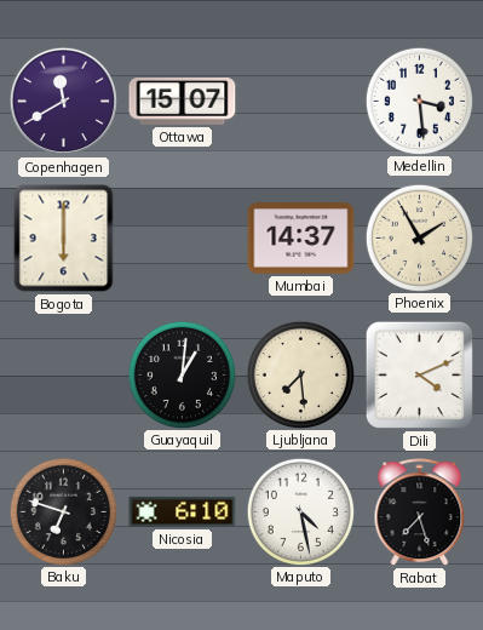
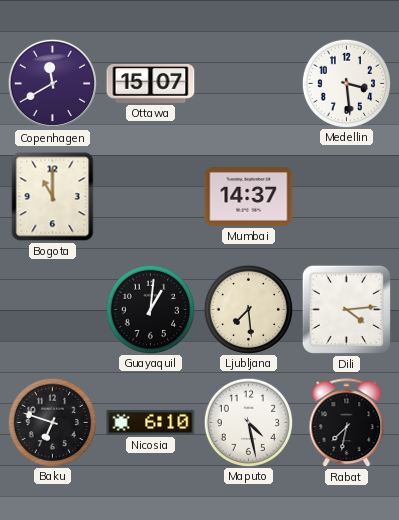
Bogota: 6:00 -> 11:00
Phoenix: 1:55 -> none
Dili: 4:11 -> 4:14
Rabat: 7:27 -> 7:32
